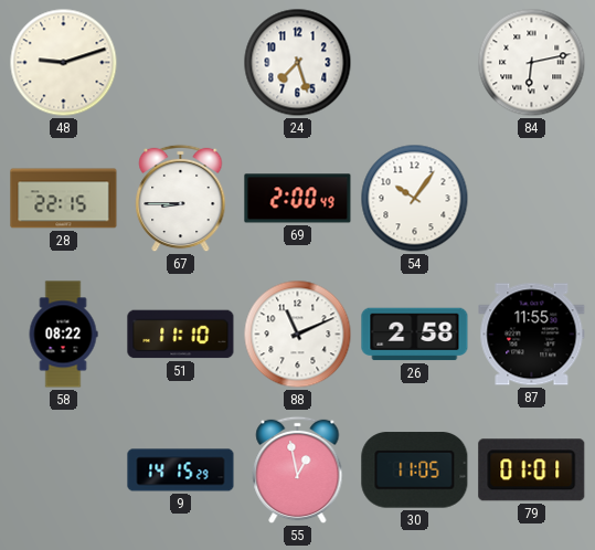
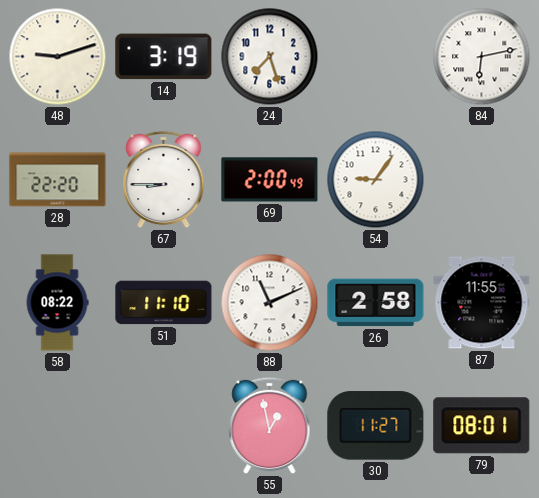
14: none -> 3:19
28: 22:15 -> 22:20
54: 10:06 -> 9:06
9: 14:15 -> none
30: 11:05 -> 11:27
79: 01:01 -> 08:01
